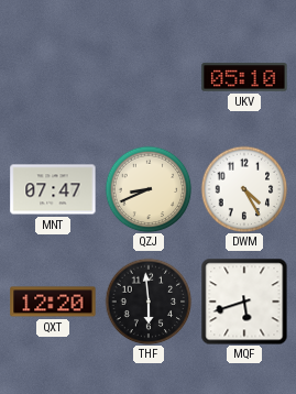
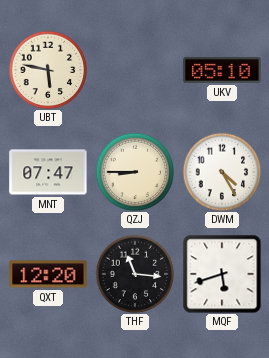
UBT: none -> 5:47
QZJ: 8:41 -> 8:45
THF: 5:59 -> 11:16
